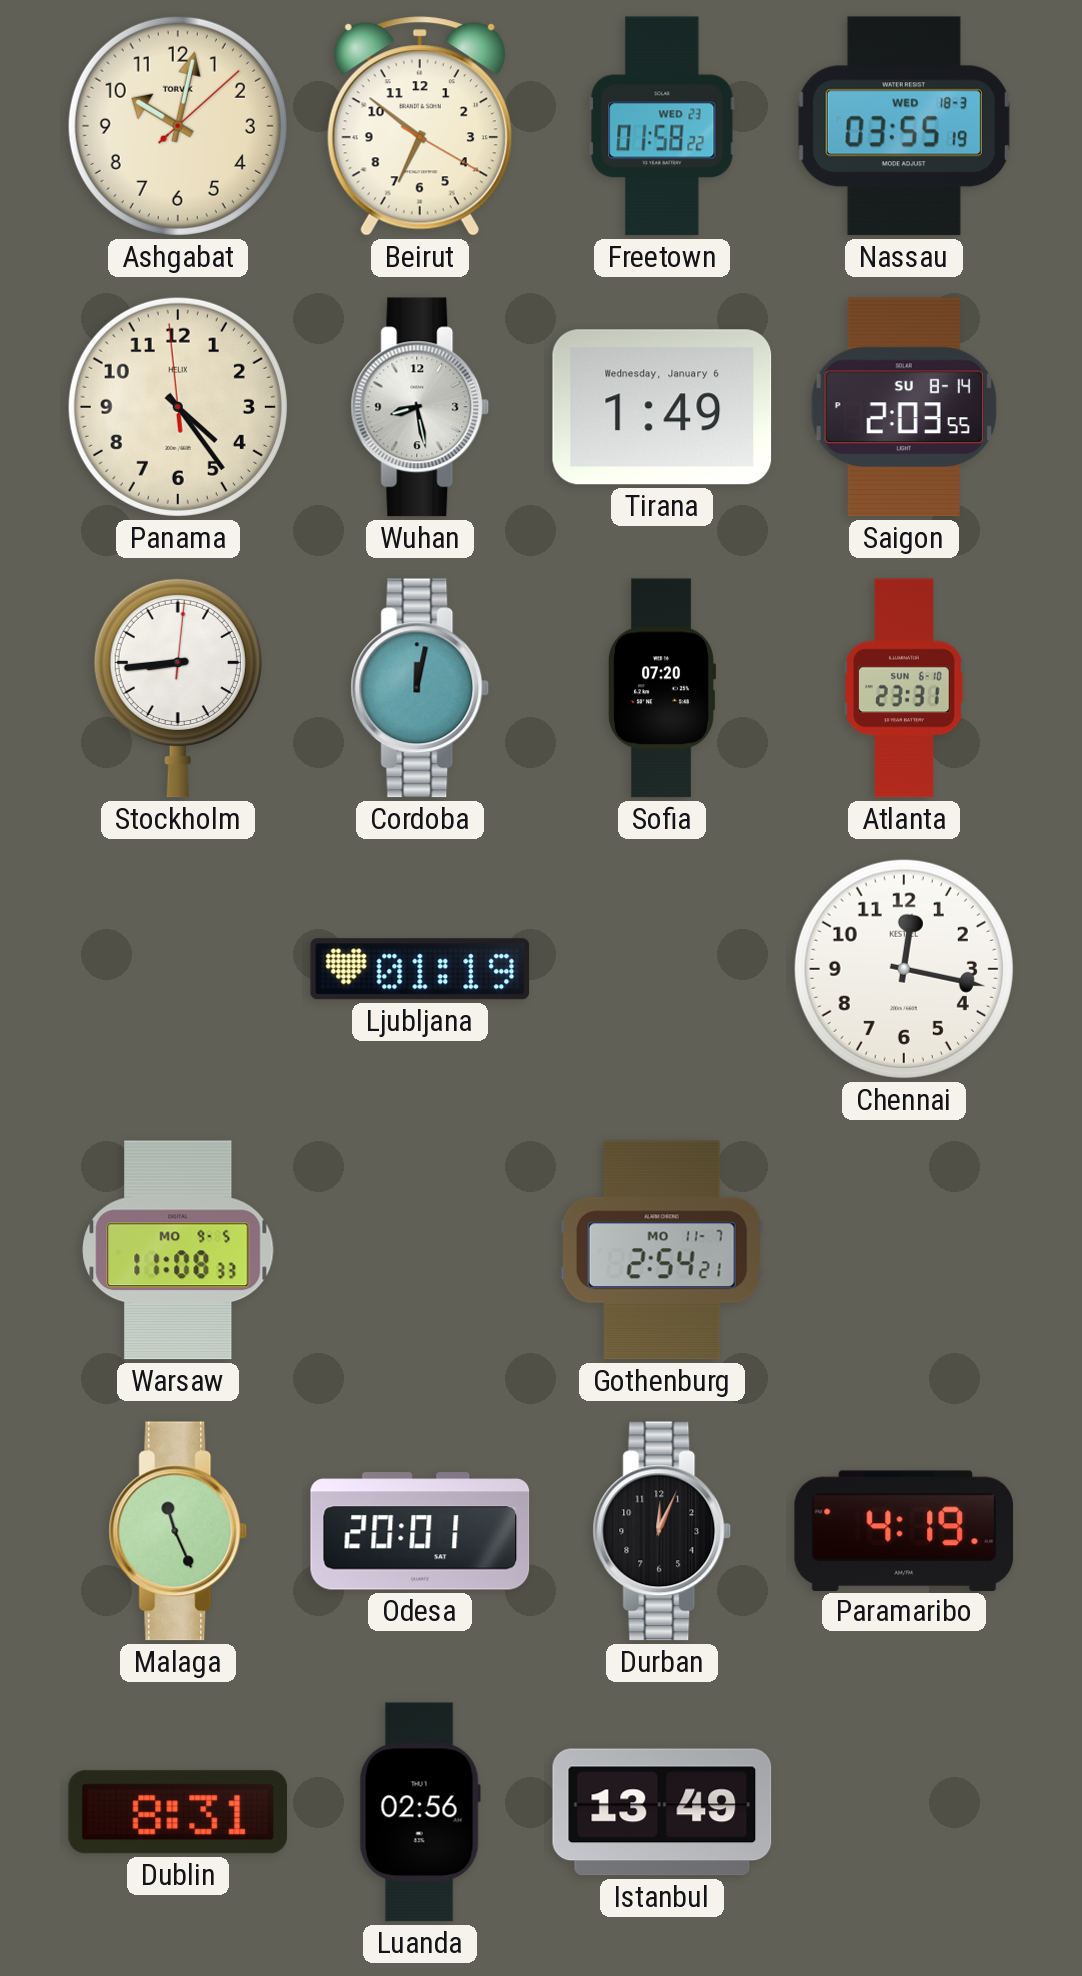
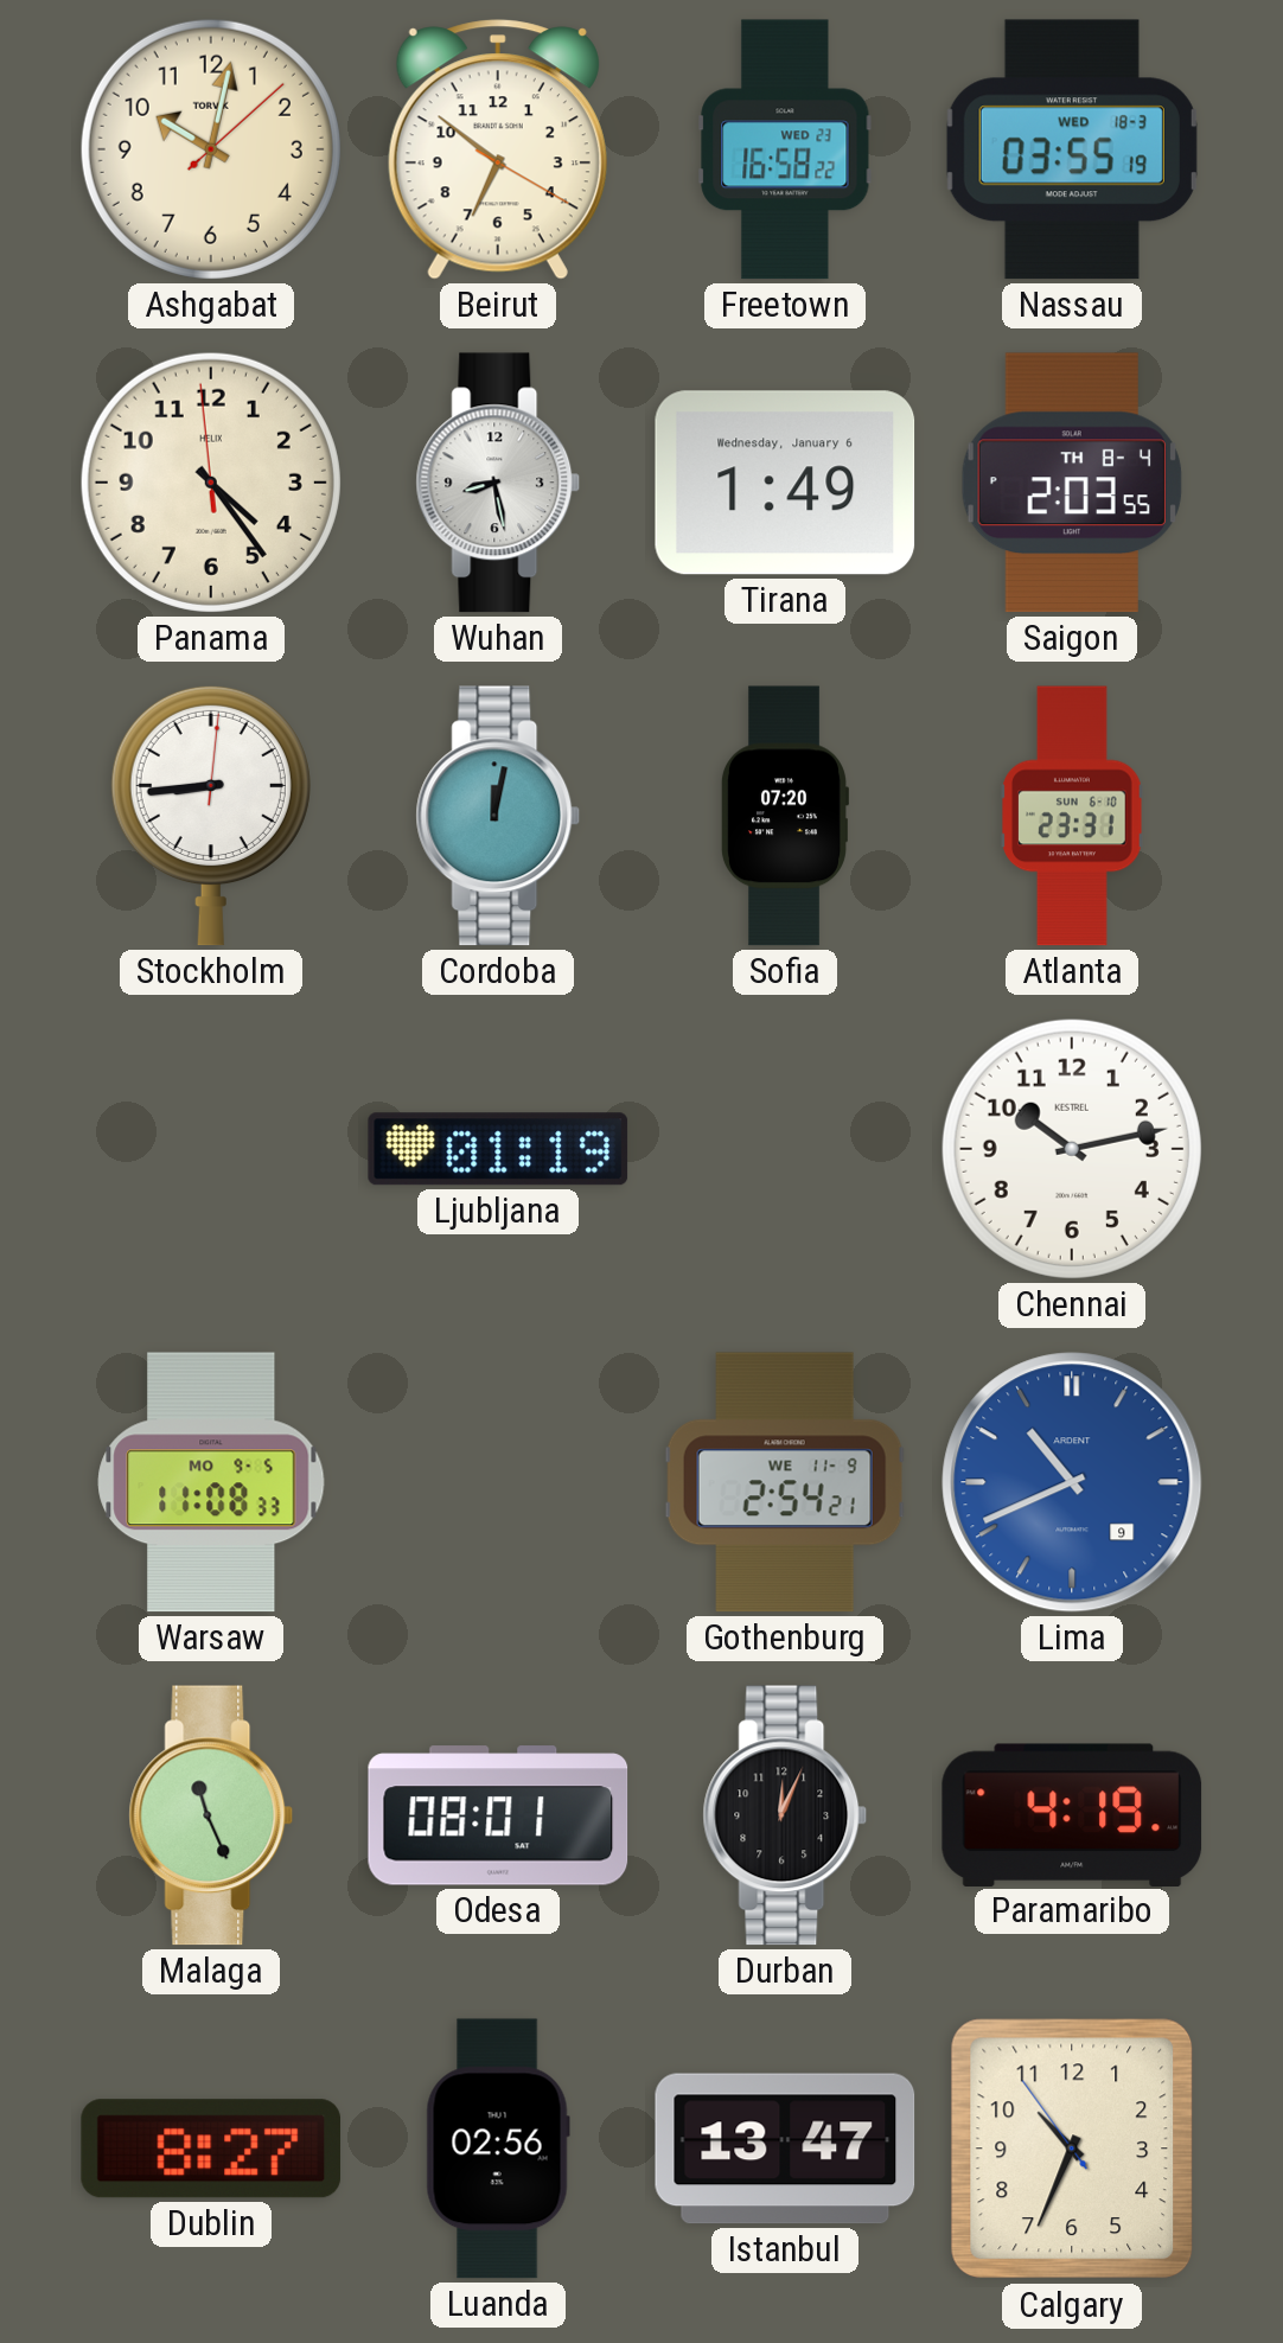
Freetown: 01:58 -> 16:58
Saigon date: SU 8-14 -> TH 8-4
Chennai: 12:17 -> 10:13
Gothenburg date: MO 11-7 -> WE 11-9
Lima: none -> 10:41
Odesa: 20:01 -> 08:01
Dublin: 8:31 -> 8:27
Istanbul: 13:49 -> 13:47
Calgary: none -> 10:33
